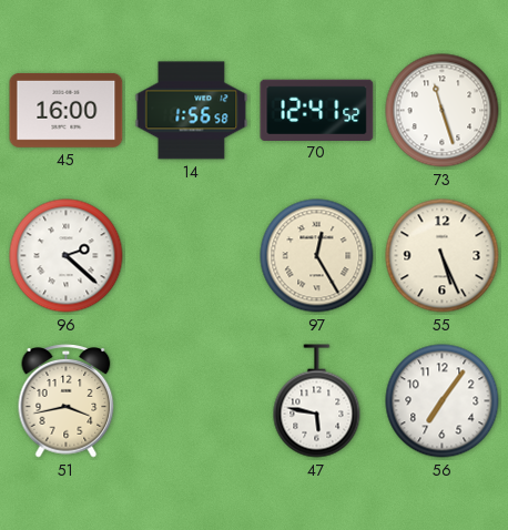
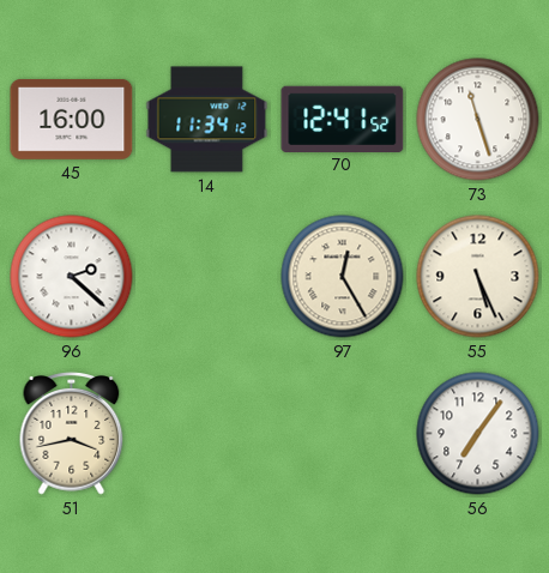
14: 1:56 -> 11:34
47: 5:47 -> none
